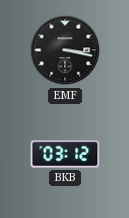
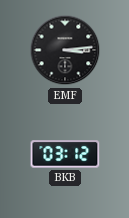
EMF: 3:17 -> 3:14
